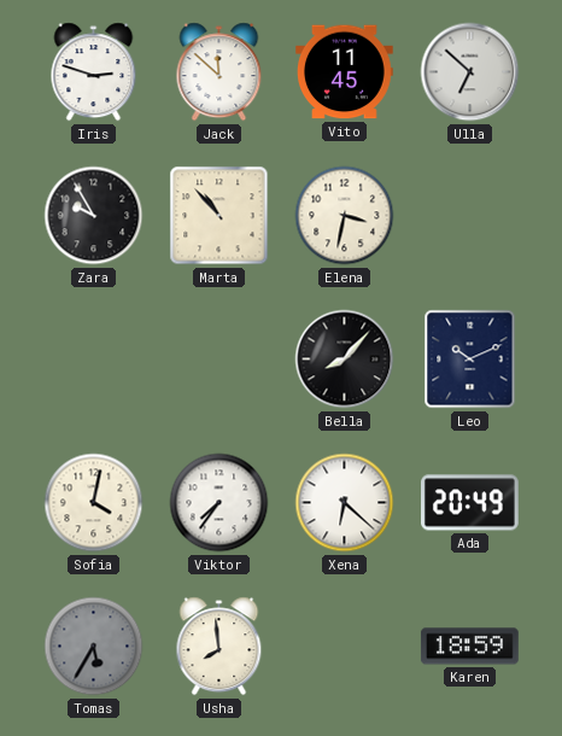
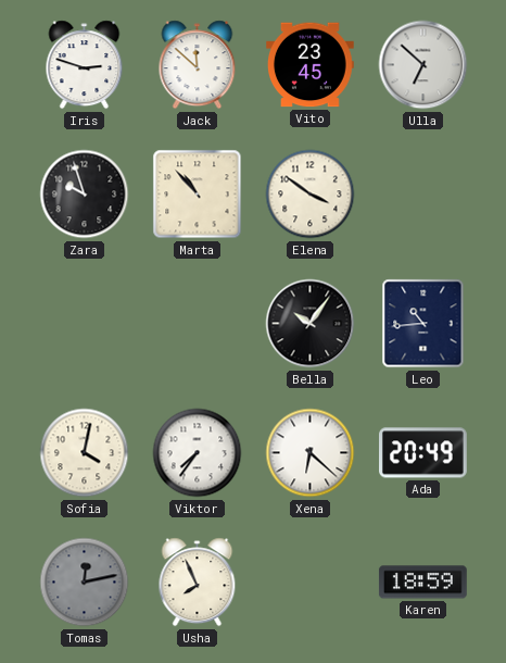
Vito: 11:45 -> 23:45
Zara: 9:55 -> 9:57
Elena: 3:32 -> 3:51
Bella: 8:07 -> 10:06
Leo: 10:11 -> 10:44
Tomas: 5:35 -> 12:13
Usha: 7:59 -> 7:56
